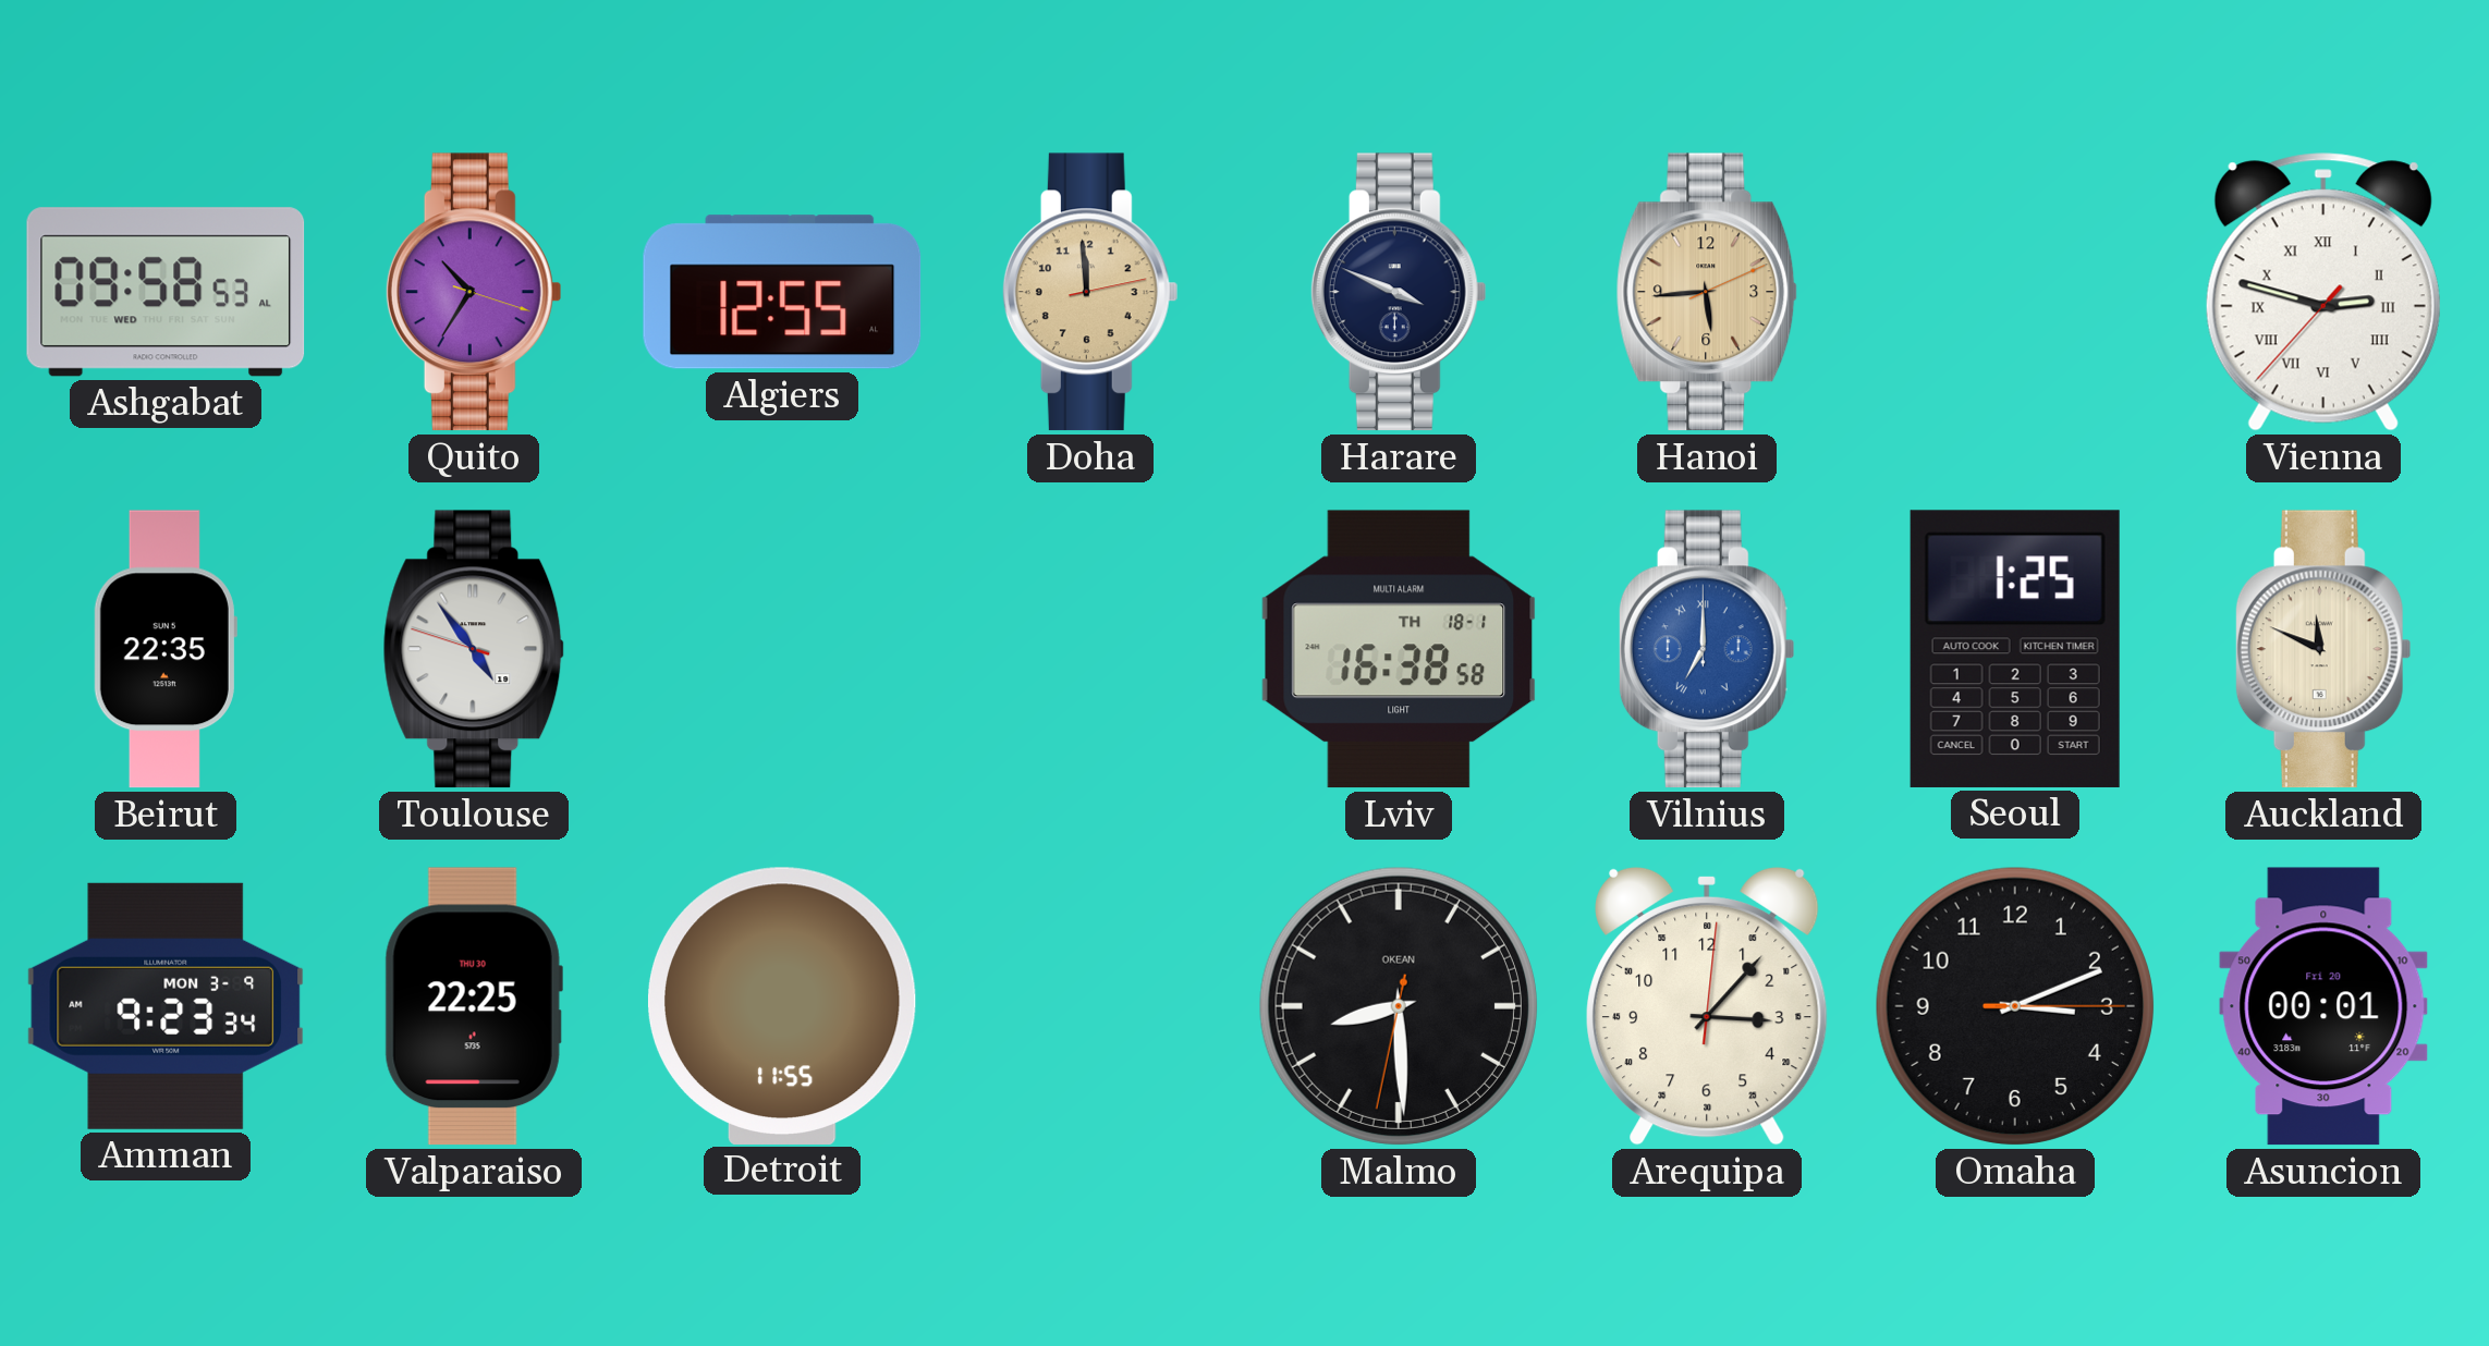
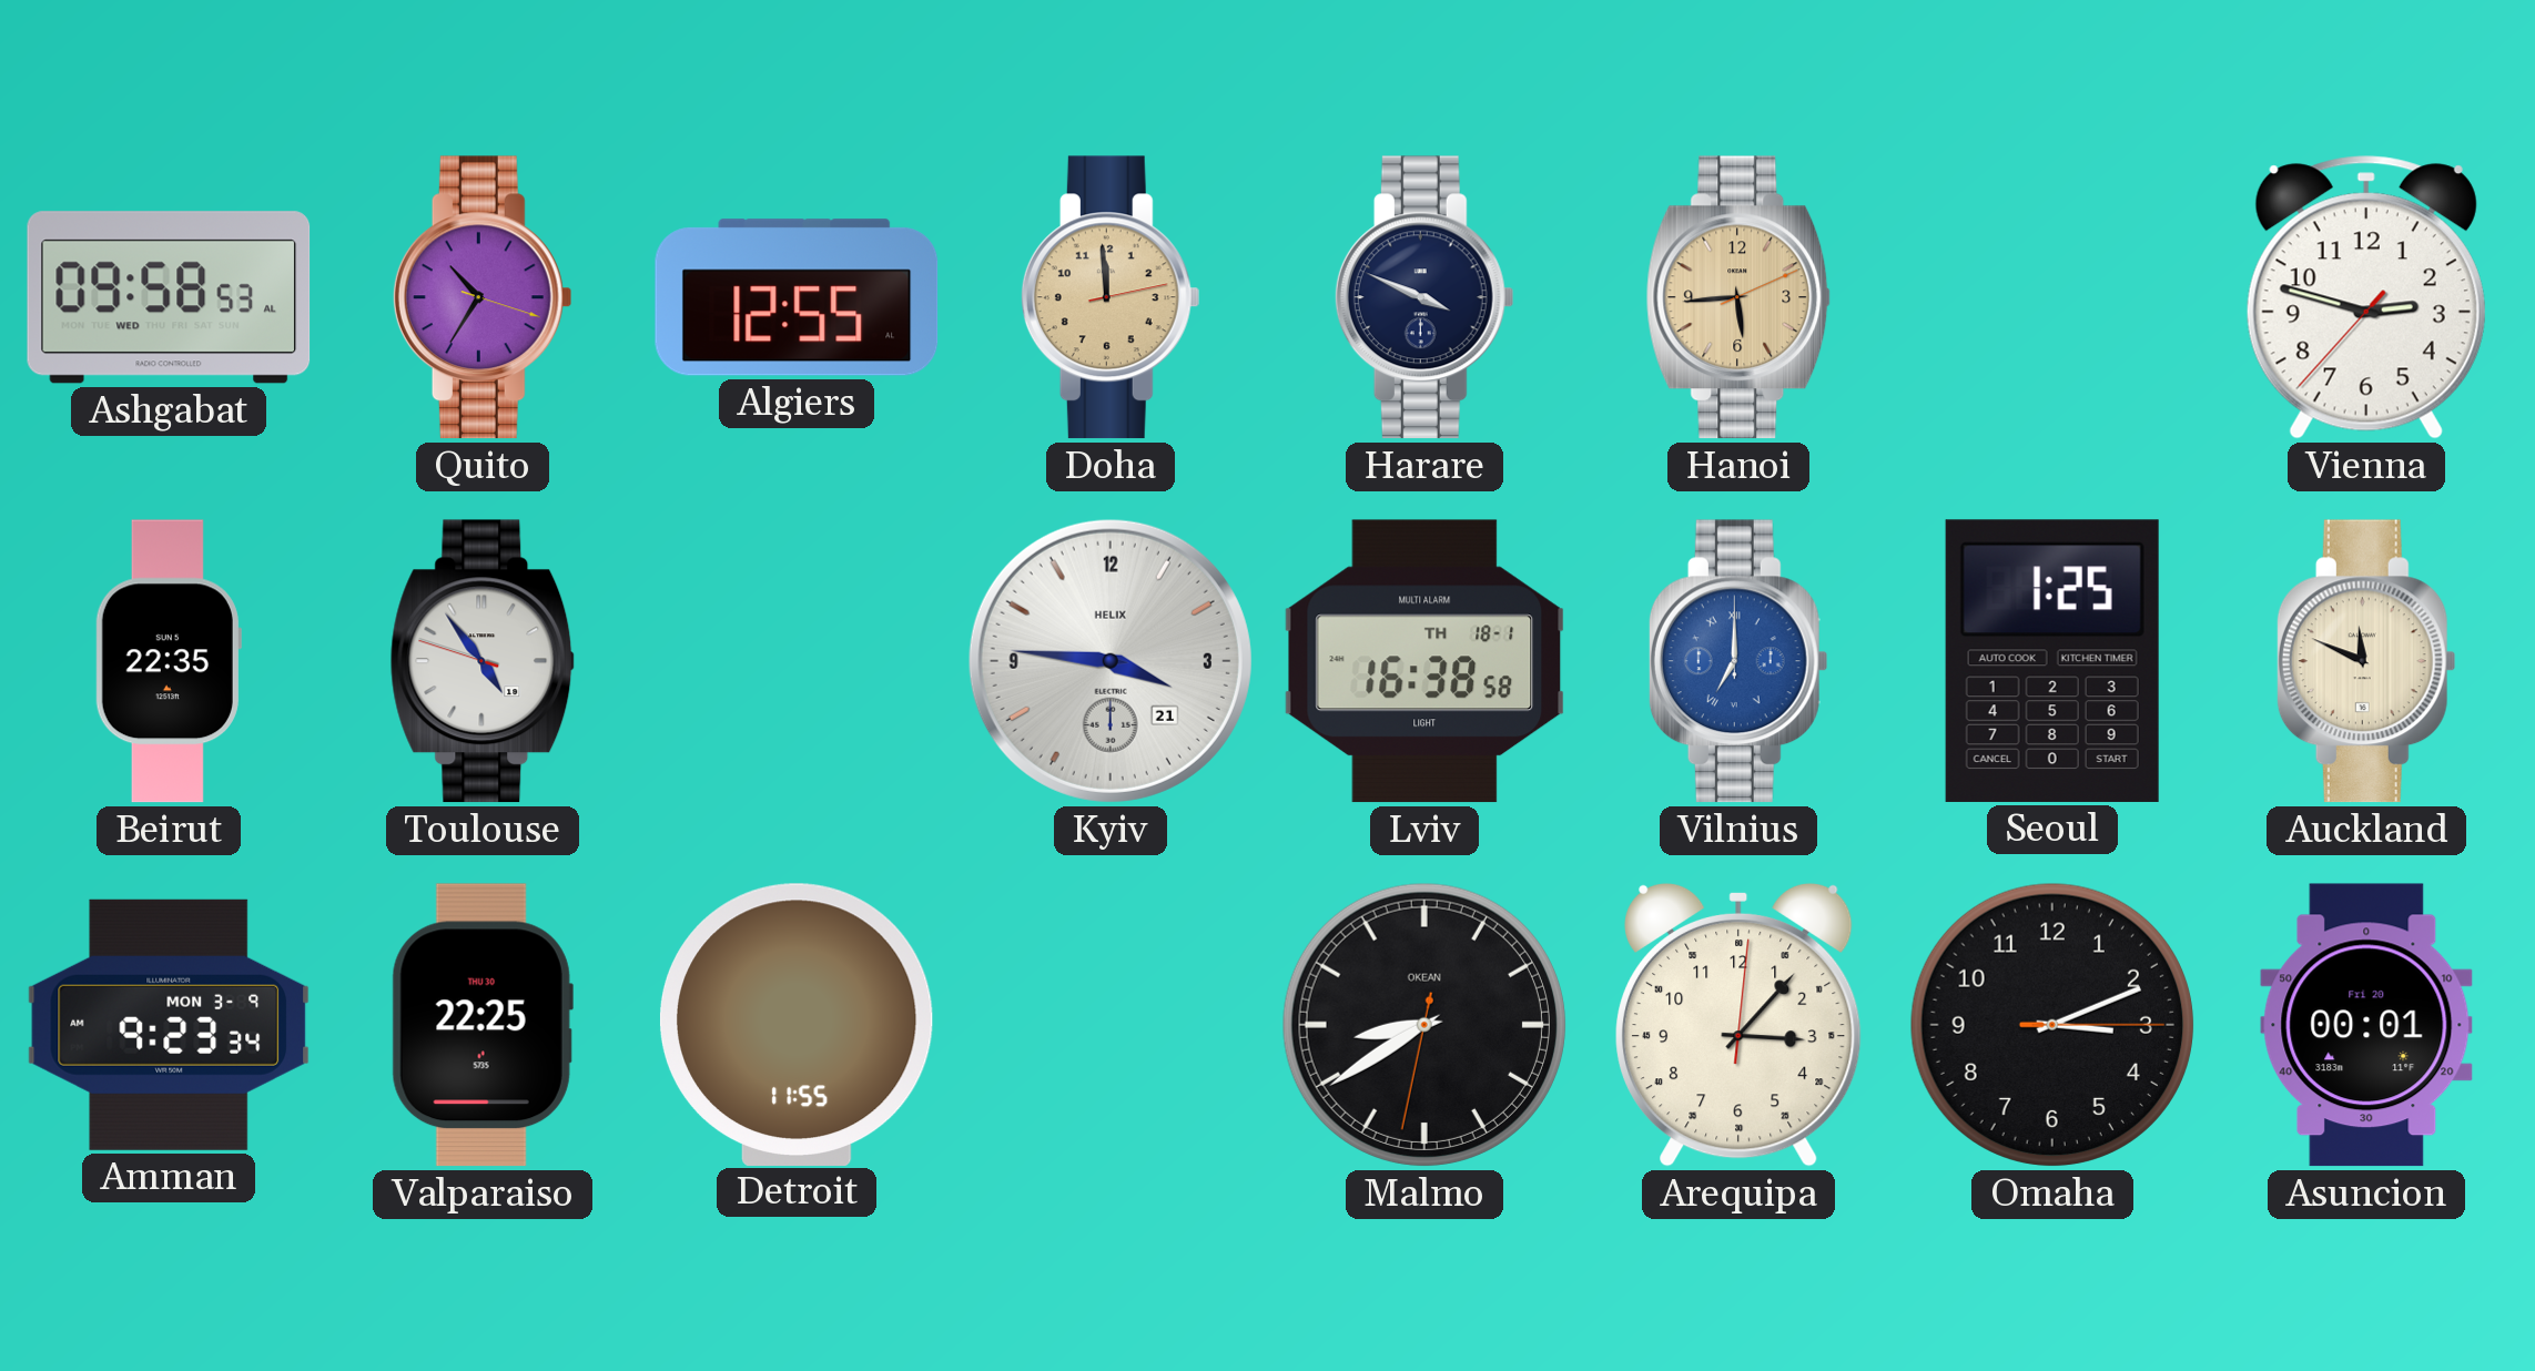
Vienna numerals: Roman -> Arabic
Kyiv: none -> 3:46
Malmo: 8:29 -> 8:39
